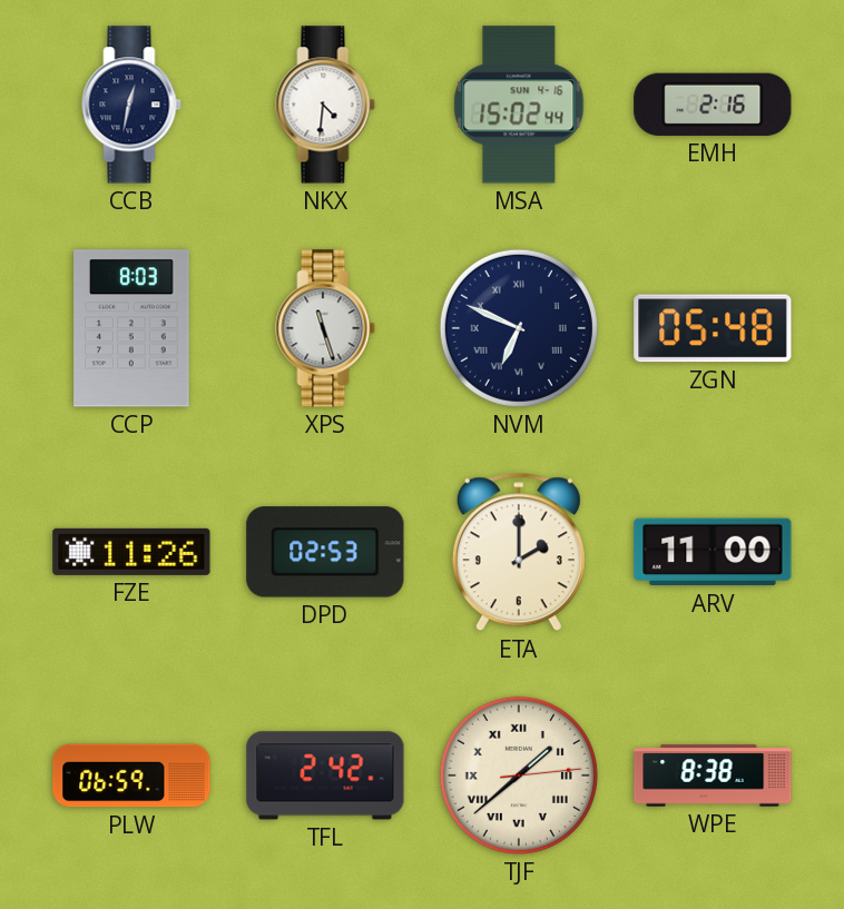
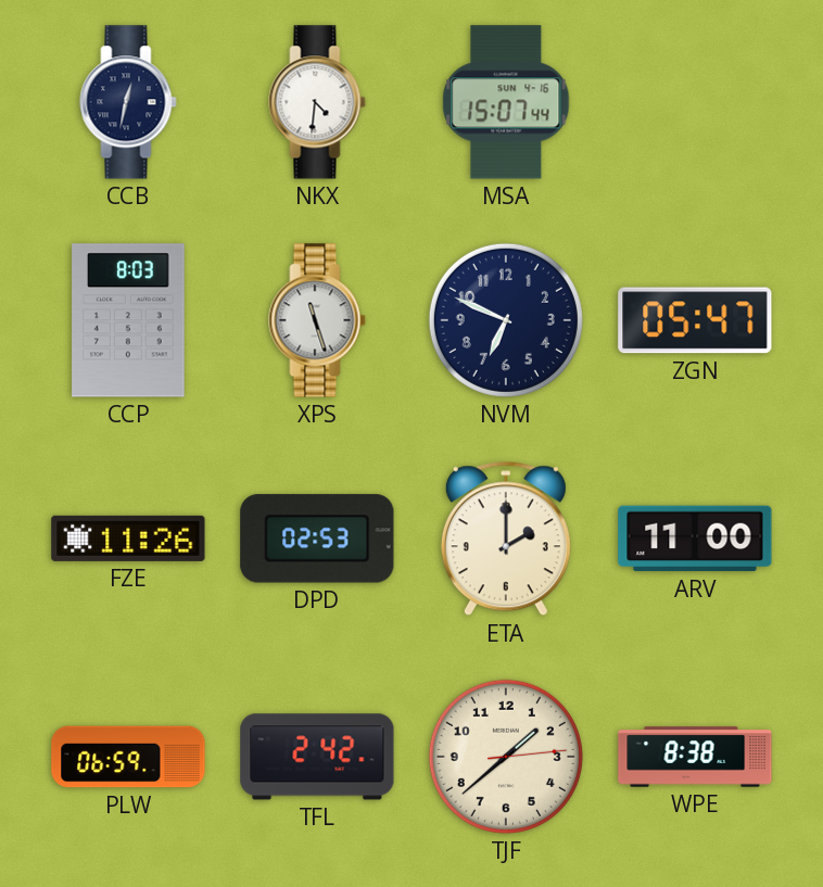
MSA: 15:02 -> 15:07
EMH: 2:16 -> none
NVM numerals: Roman -> Arabic
ZGN: 05:48 -> 05:47
TJF numerals: Roman -> Arabic
